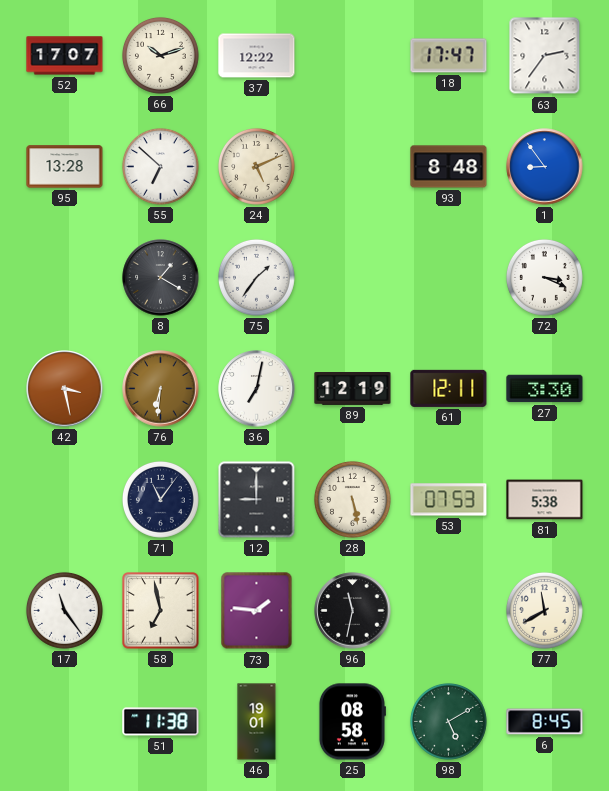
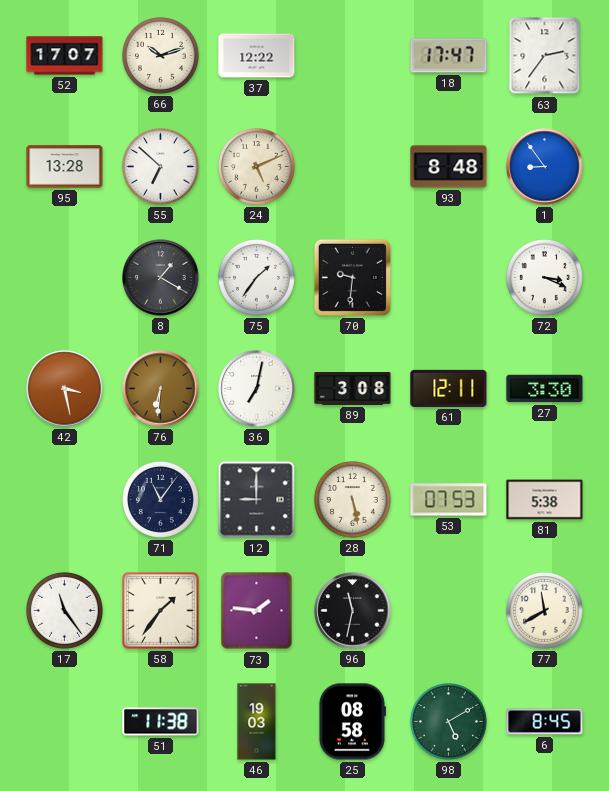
70: none -> 9:31
89: 12:19 -> 3:08
58: 6:58 -> 1:36
46: 19:01 -> 19:03
